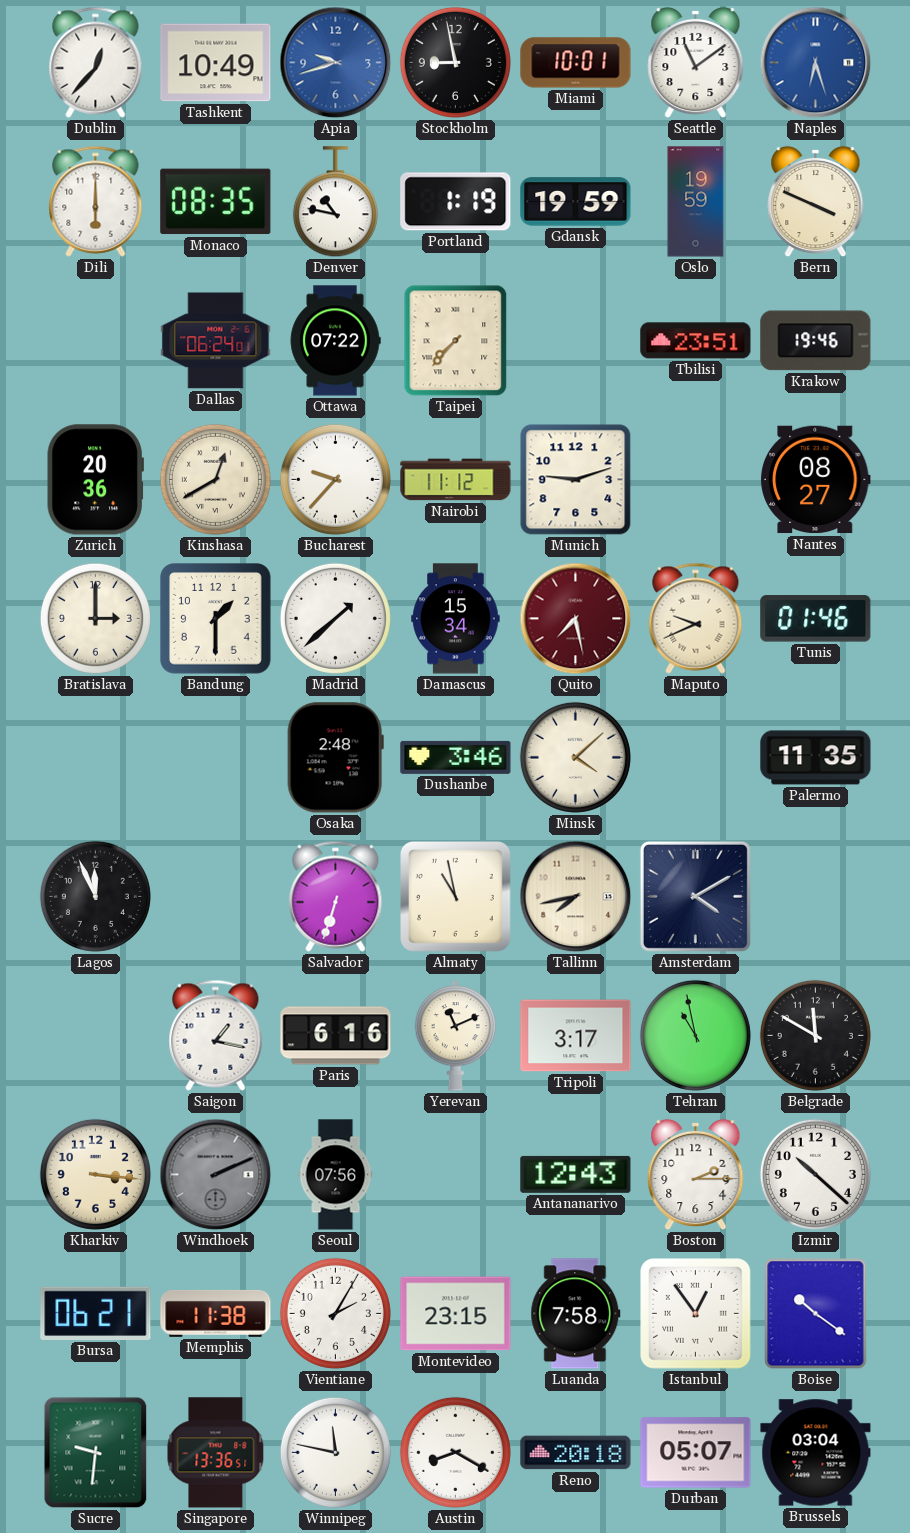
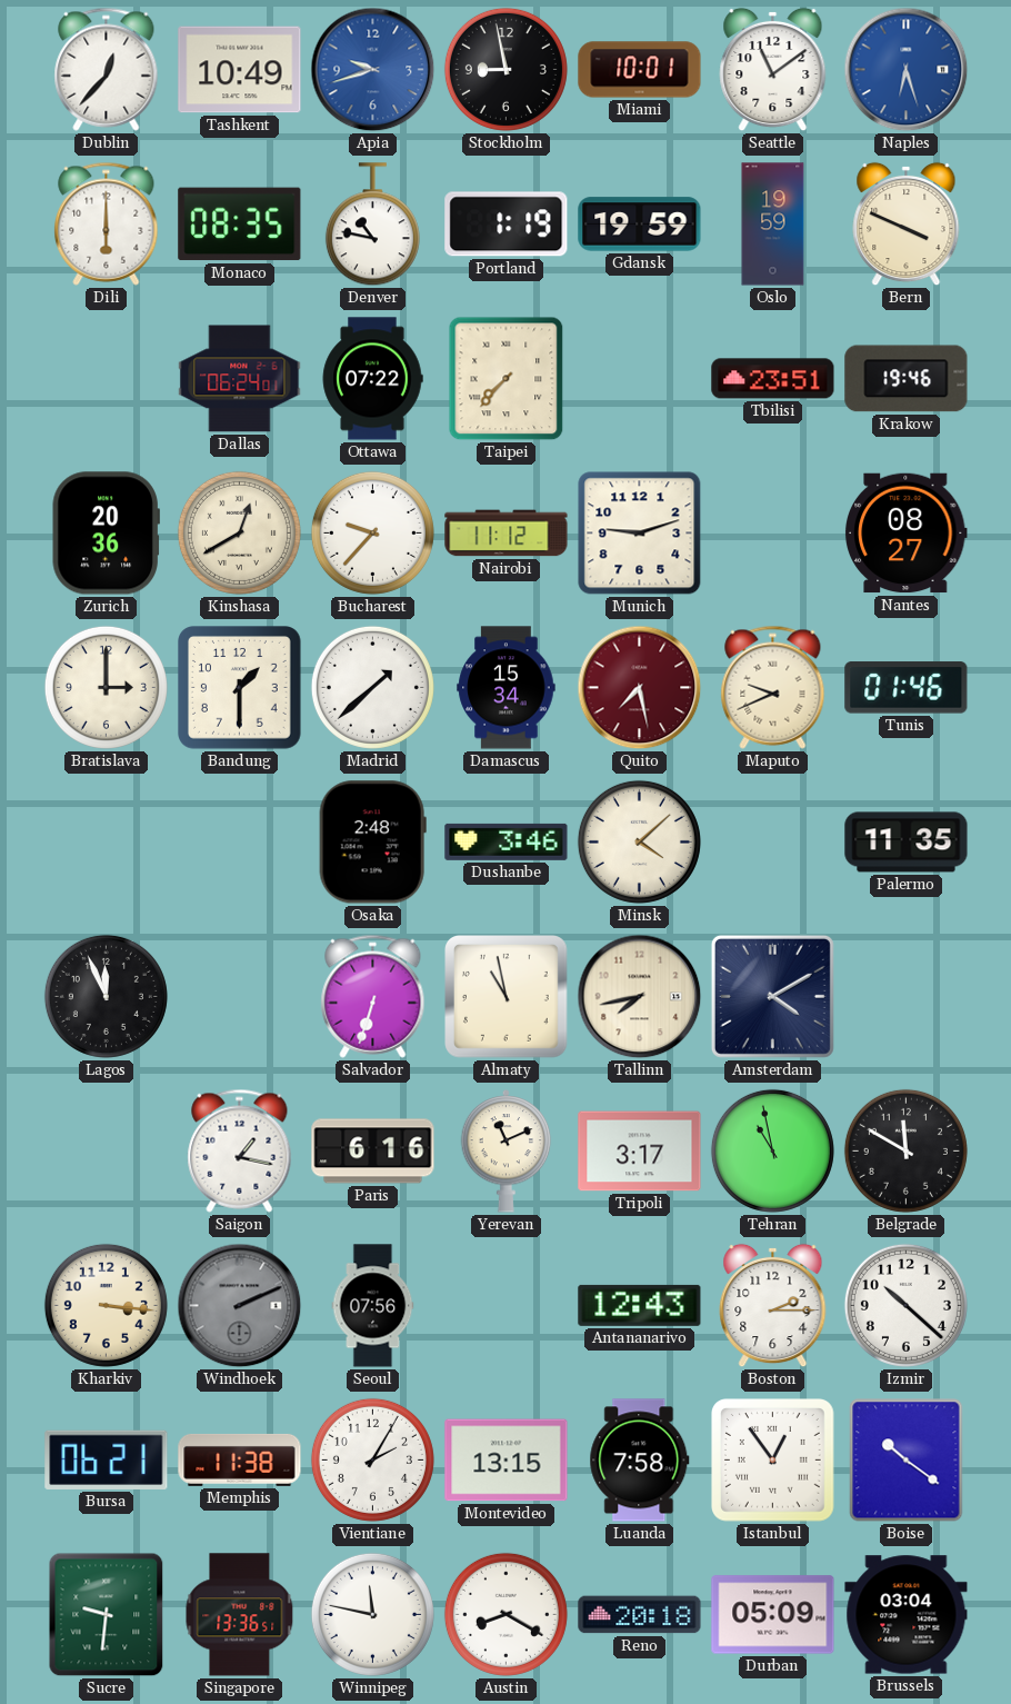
Montevideo: 23:15 -> 13:15
Durban: 05:07 -> 05:09
